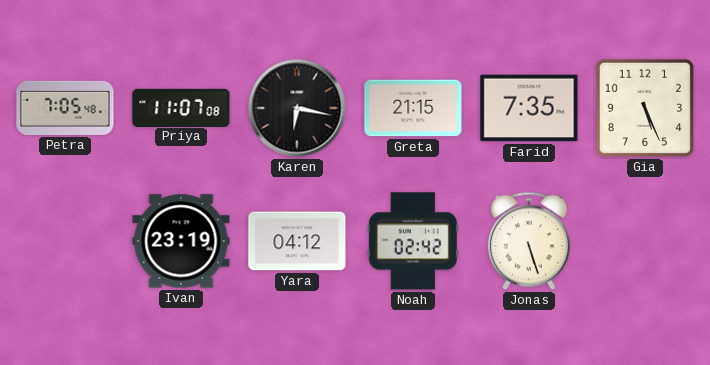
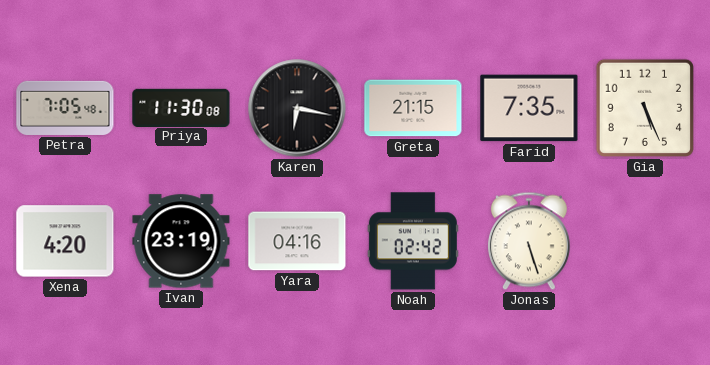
Priya: 11:07 -> 11:30
Xena: none -> 4:20
Yara: 04:12 -> 04:16
